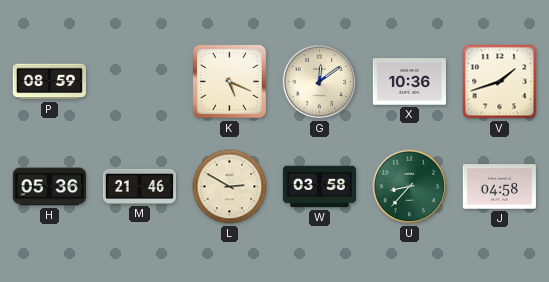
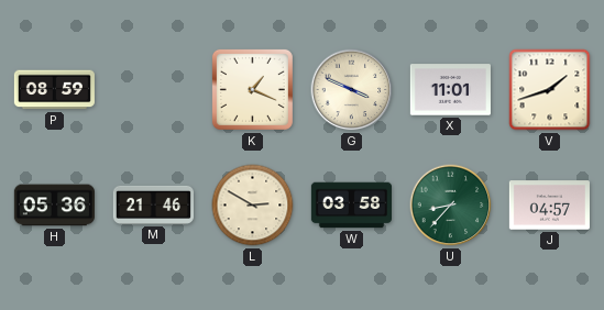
K: 5:19 -> 1:19
G: 12:09 -> 3:49
X: 10:36 -> 11:01
J: 04:58 -> 04:57
